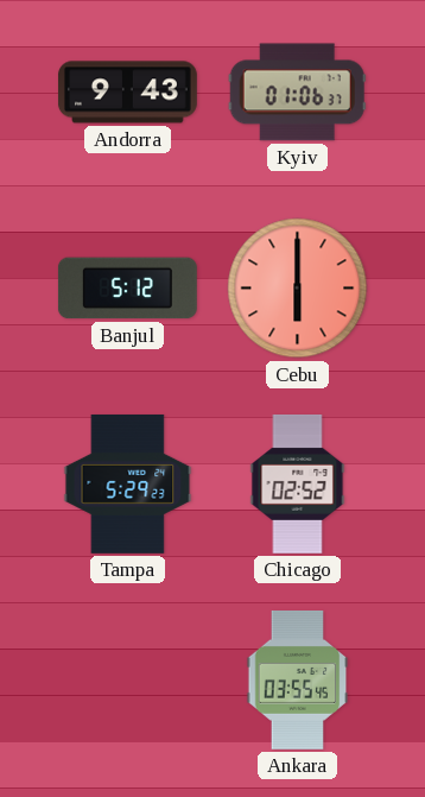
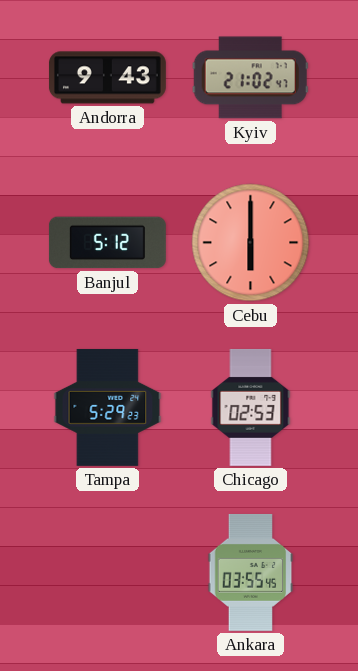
Kyiv: 01:06 -> 21:02
Chicago: 02:52 -> 02:53
